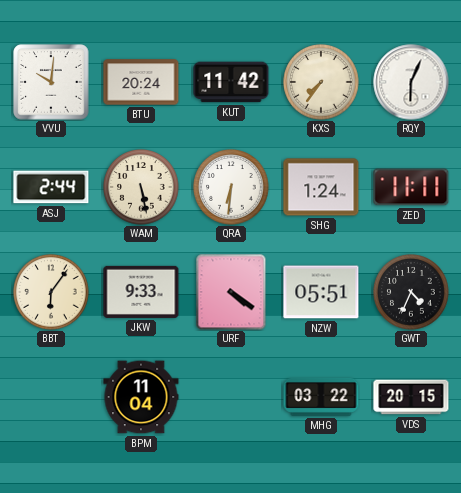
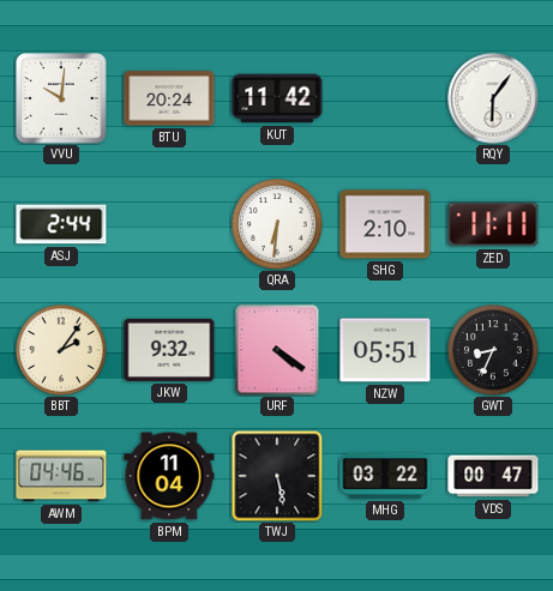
KXS: 7:36 -> none
RQY: 6:04 -> 6:06
WAM: 5:28 -> none
SHG: 1:24 -> 2:10
BBT: 6:06 -> 2:06
JKW: 9:33 -> 9:32
GWT: 4:34 -> 8:34
AWM: none -> 04:46
TWJ: none -> 5:28
VDS: 20:15 -> 00:47
